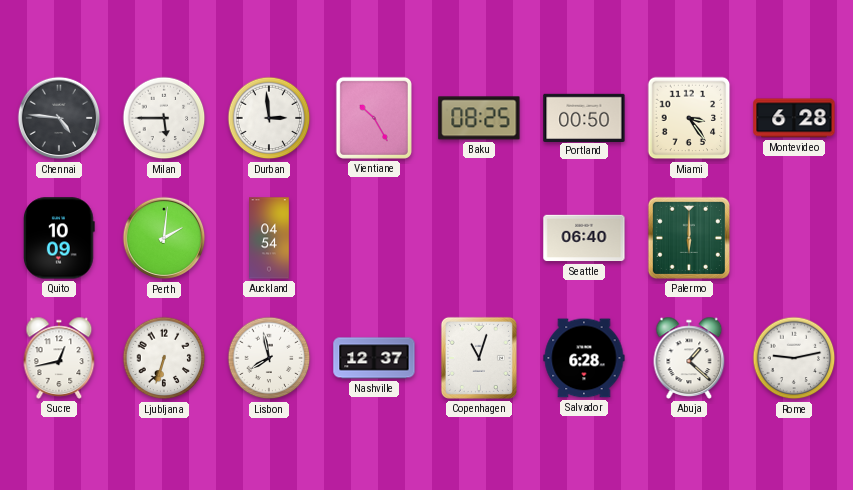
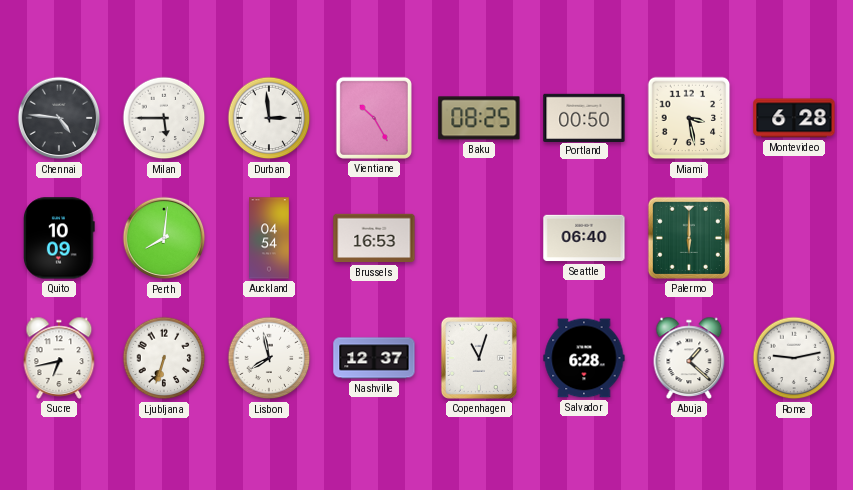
Miami: 3:24 -> 3:28
Perth: 2:01 -> 8:01
Brussels: none -> 16:53
Sucre: 12:43 -> 6:43
